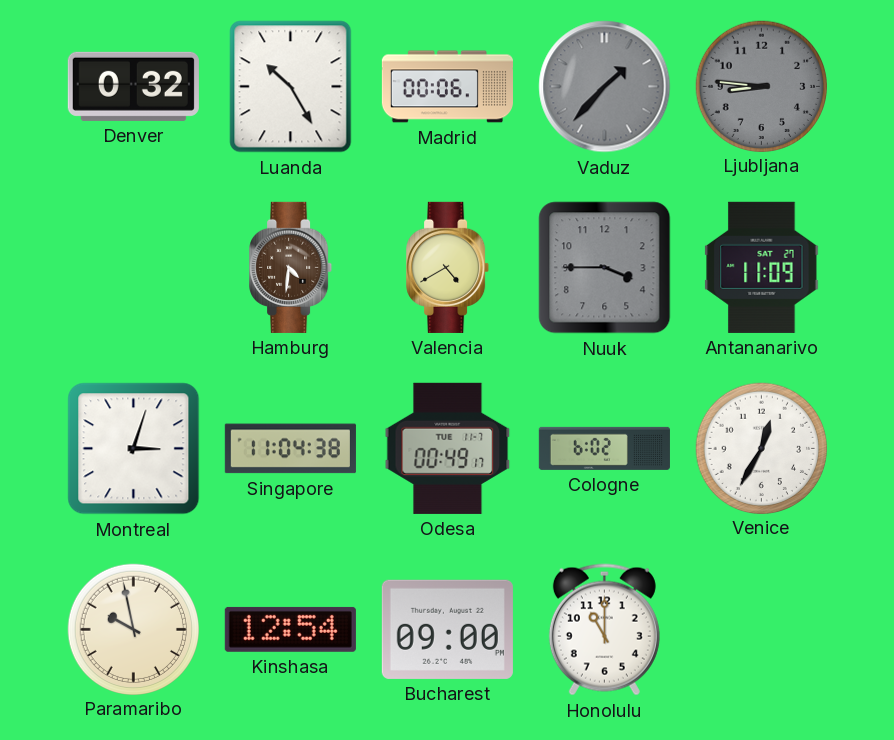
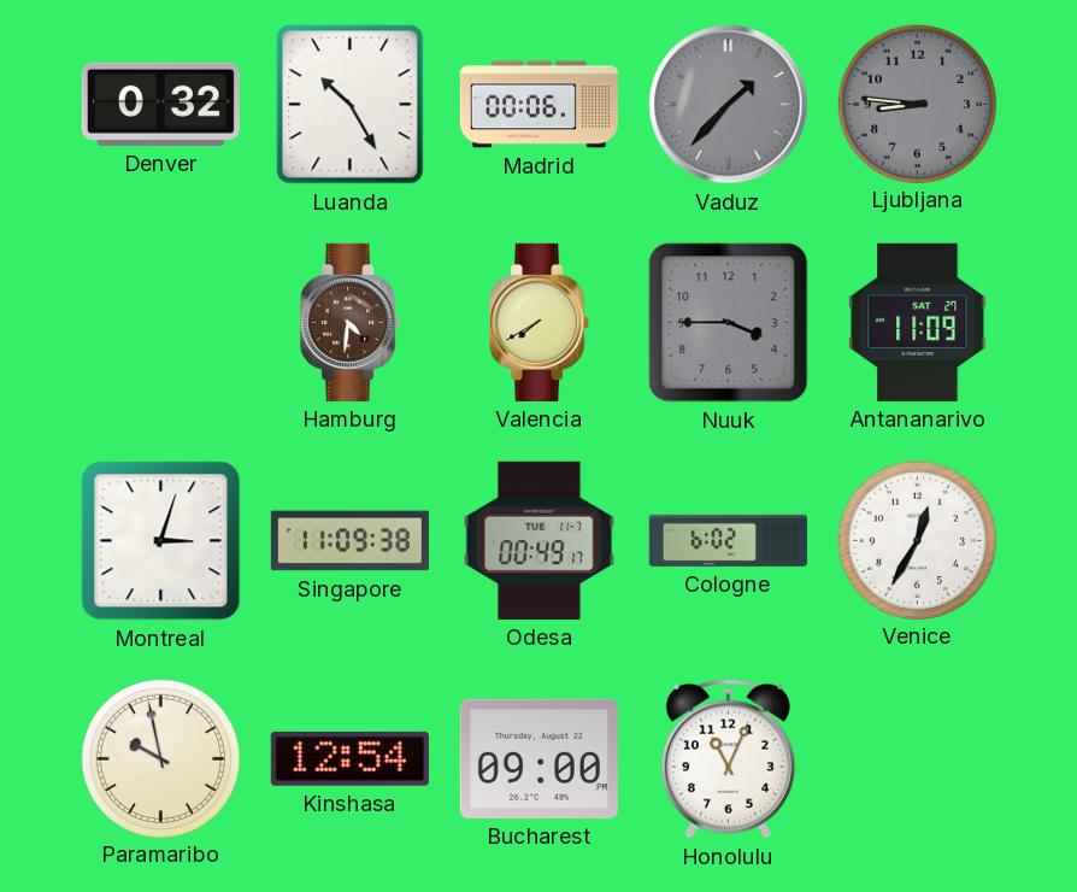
Valencia: 4:40 -> 7:40
Singapore: 11:04 -> 11:09
Honolulu: 11:00 -> 11:04
